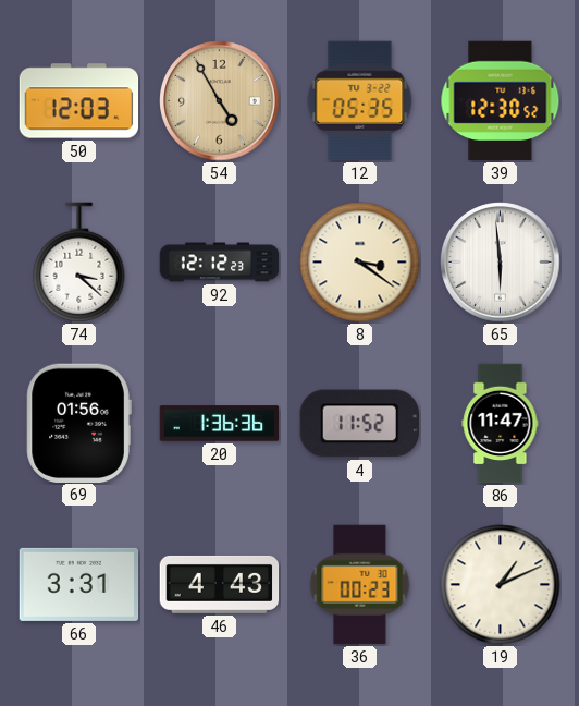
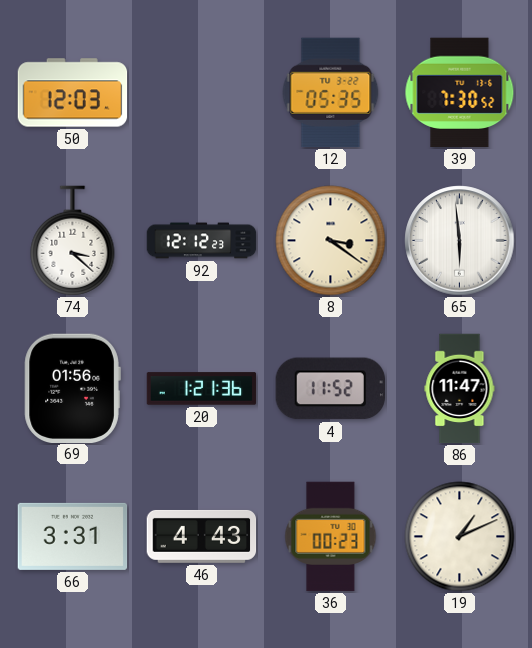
54: 4:55 -> none
39: 12:30 -> 7:30
20: 1:36 -> 1:21
